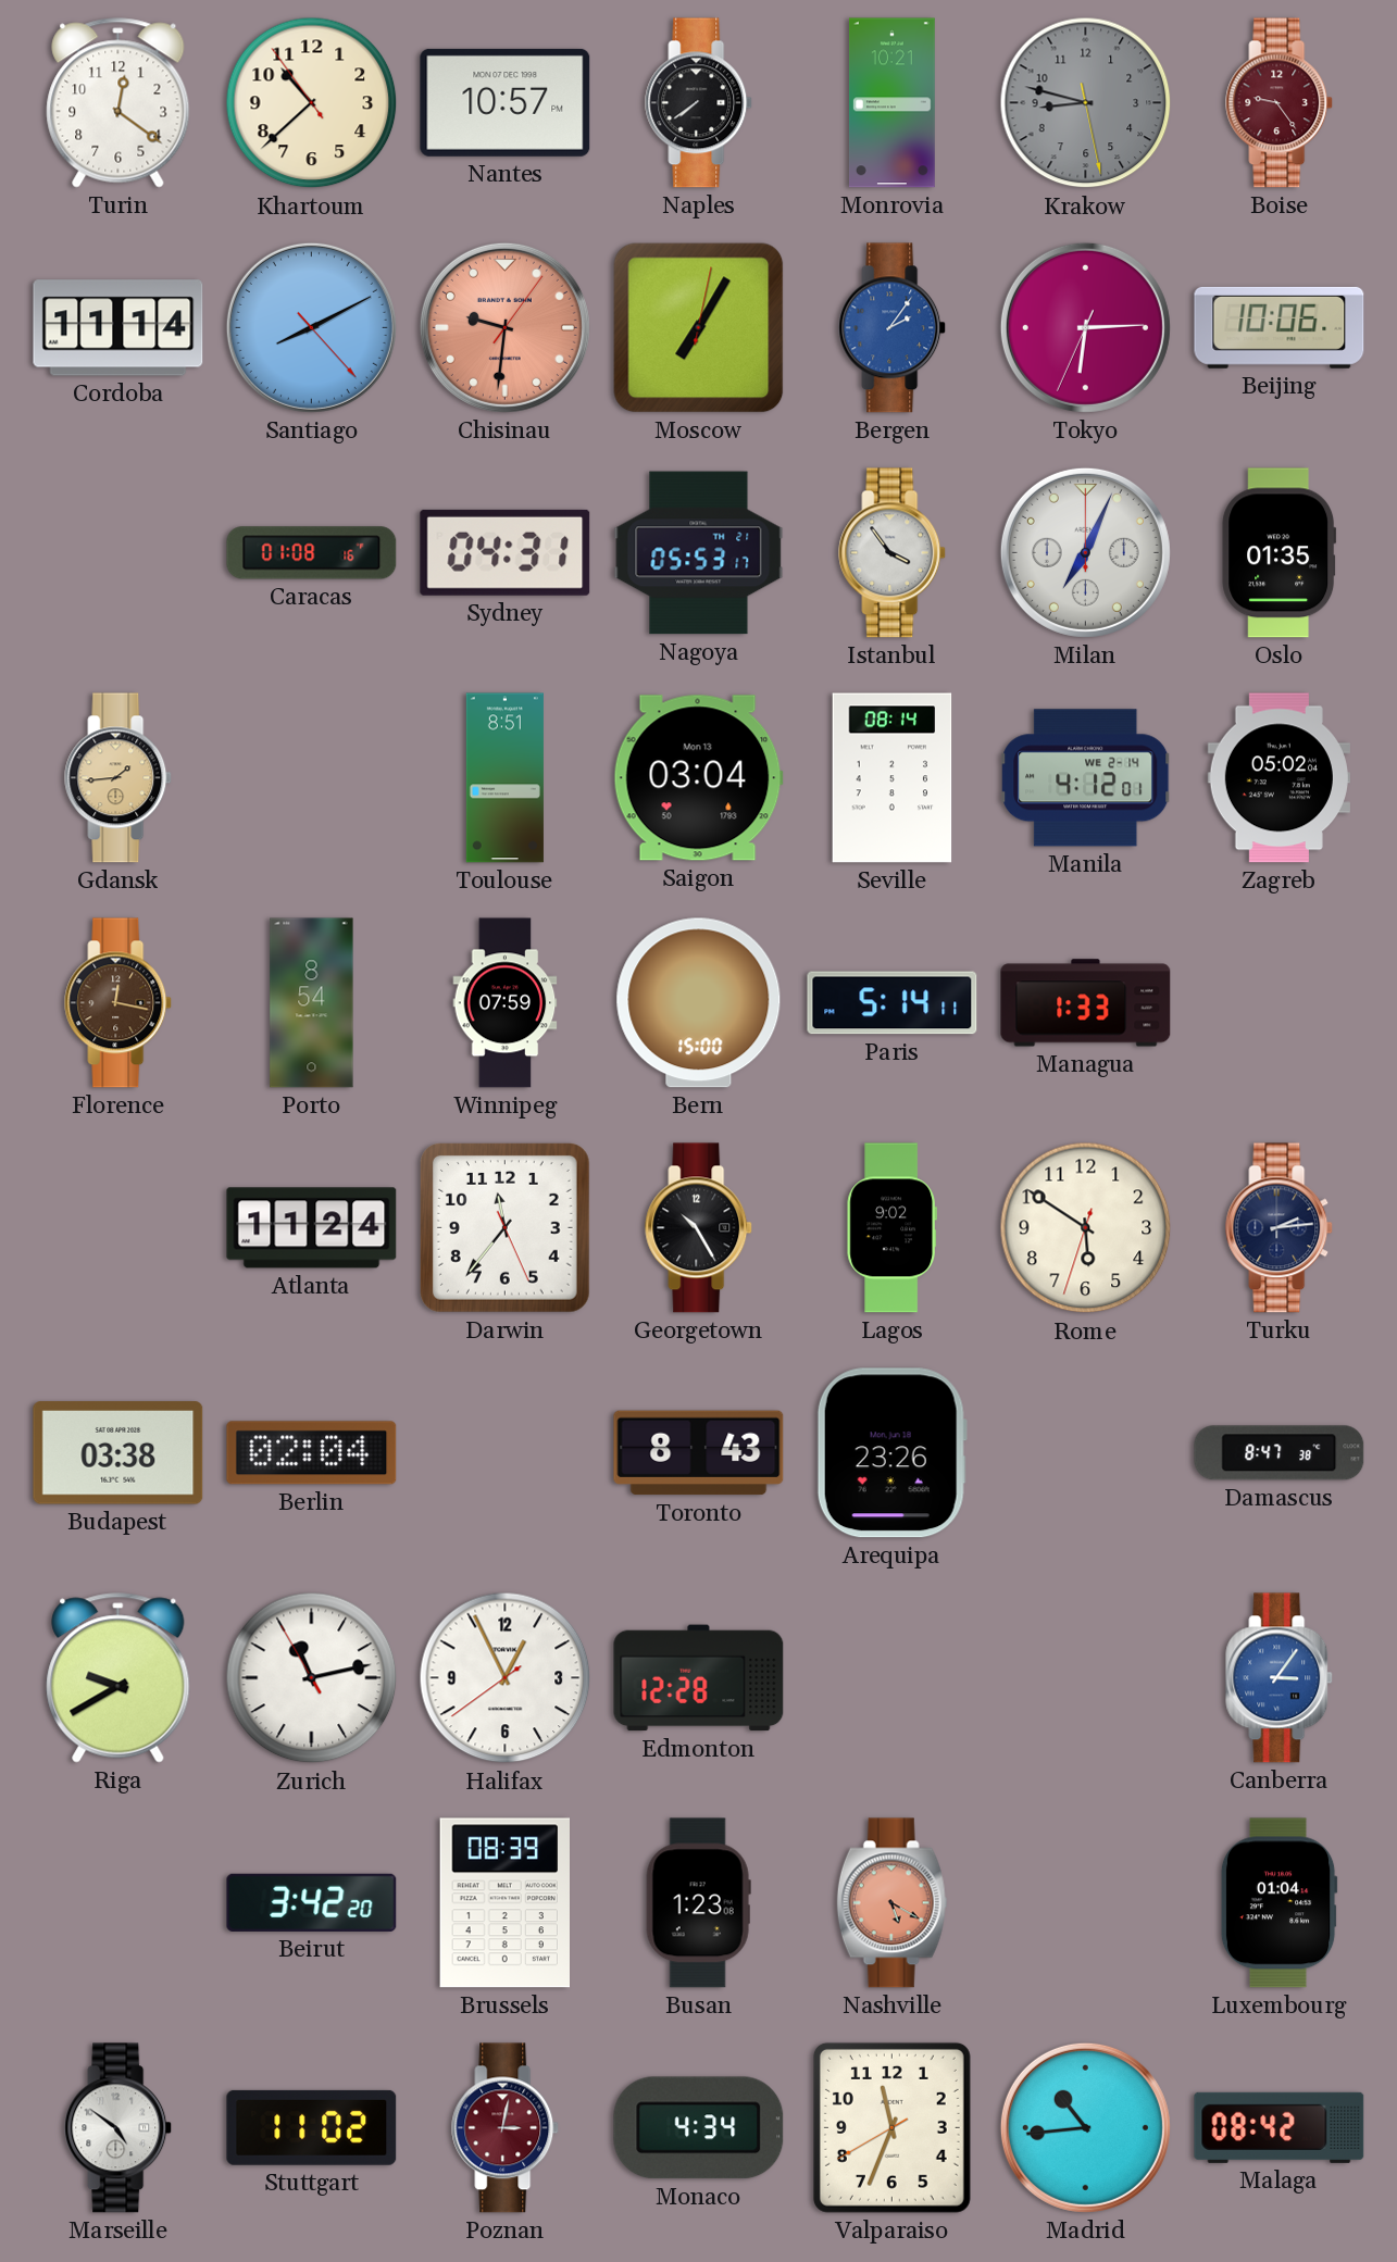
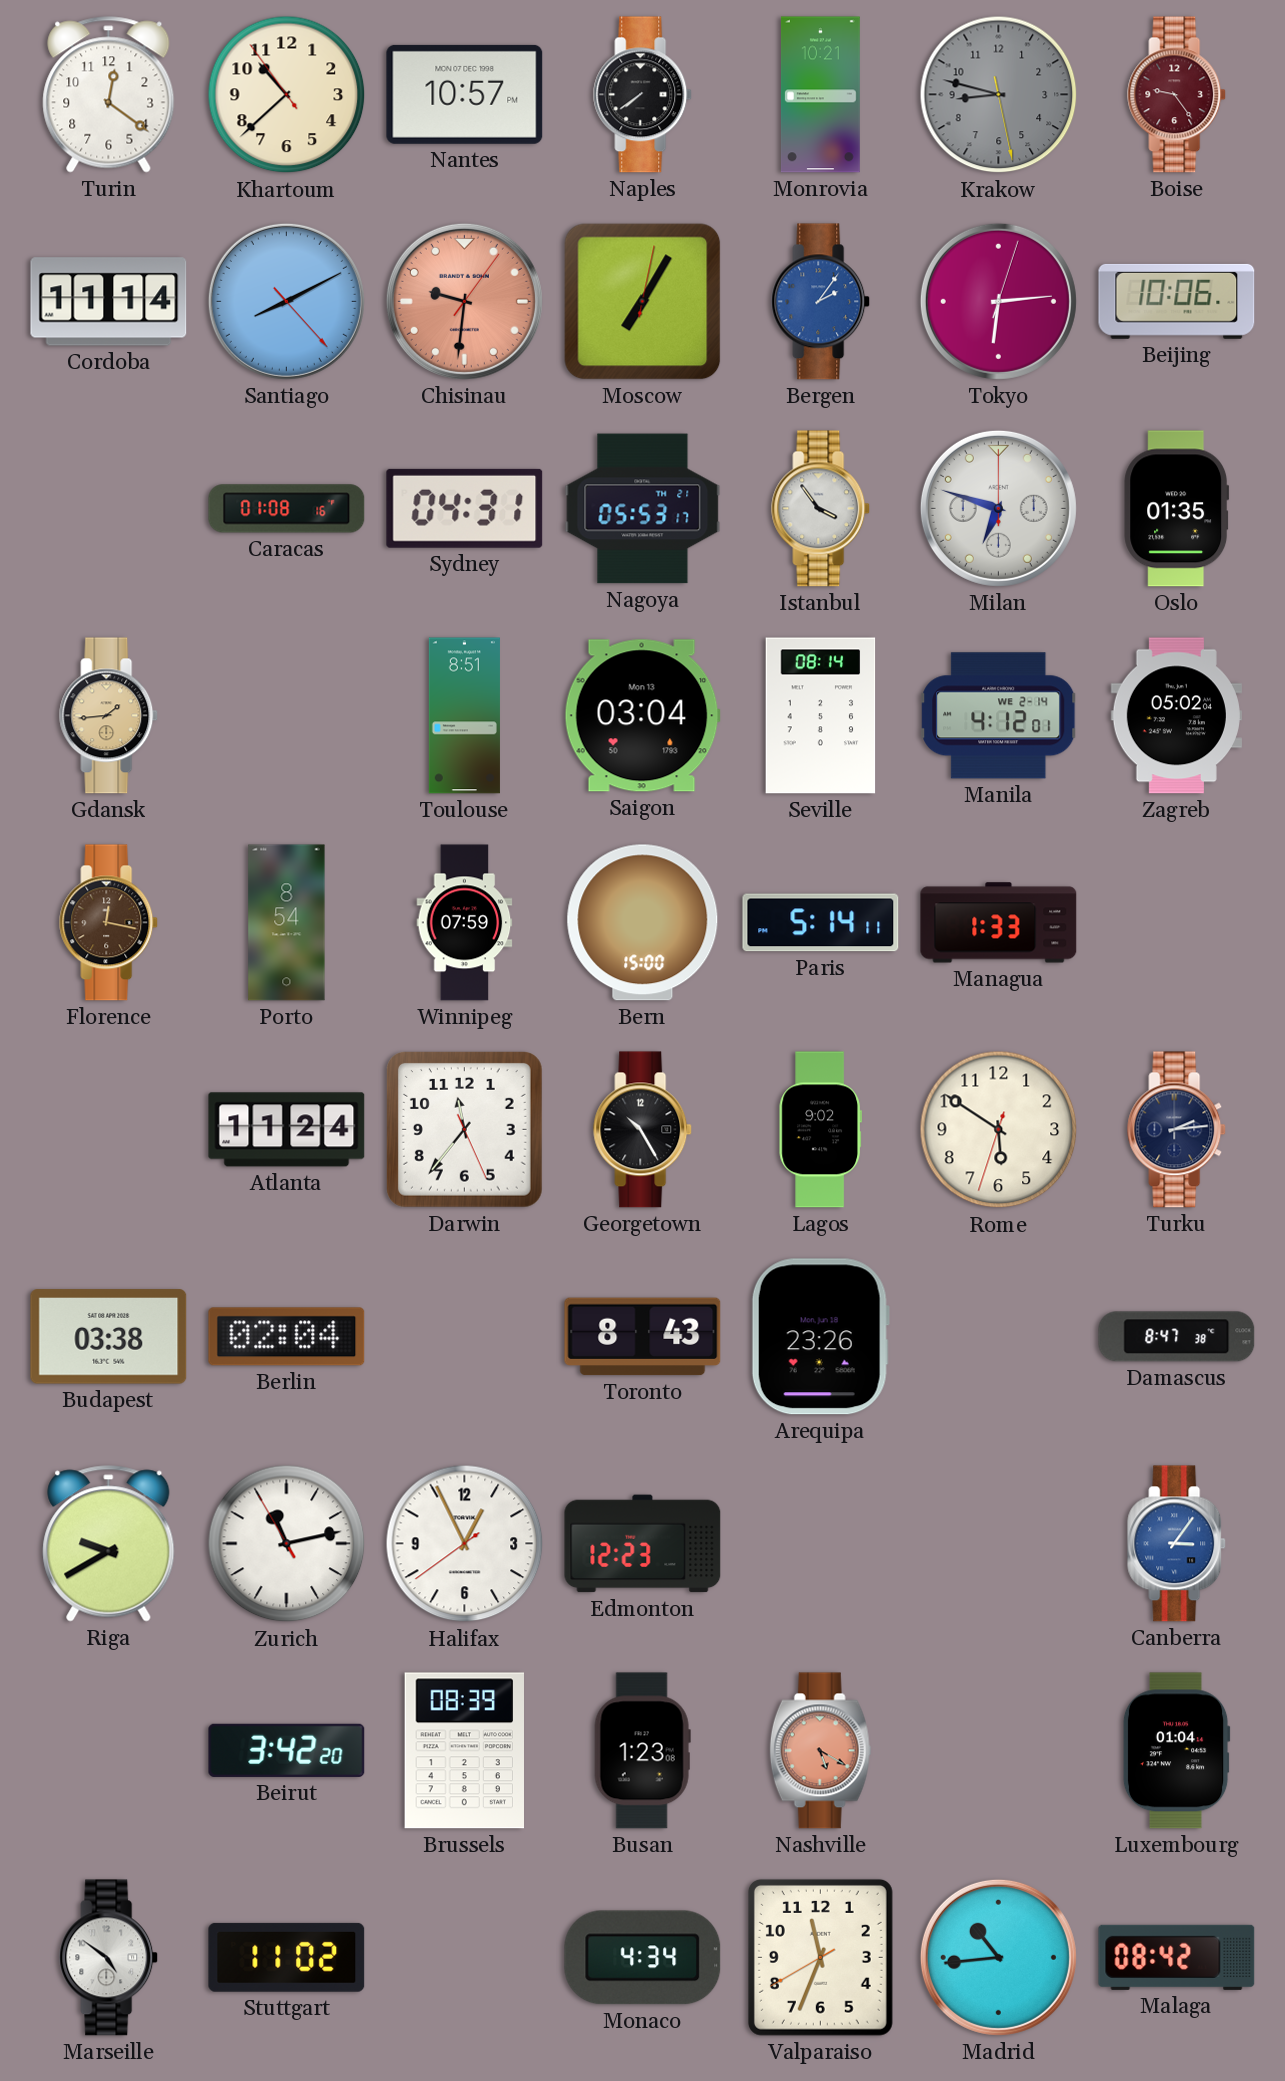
Tokyo: 6:14:34 -> 6:14:03
Milan: 7:04 -> 6:48
Edmonton: 12:28 -> 12:23
Poznan: 3:02 -> none
